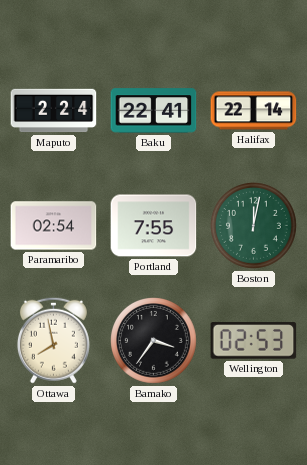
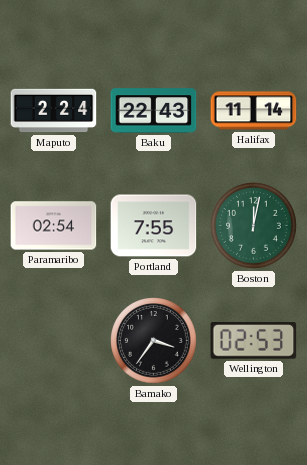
Baku: 22:41 -> 22:43
Halifax: 22:14 -> 11:14
Ottawa: 7:58 -> none
